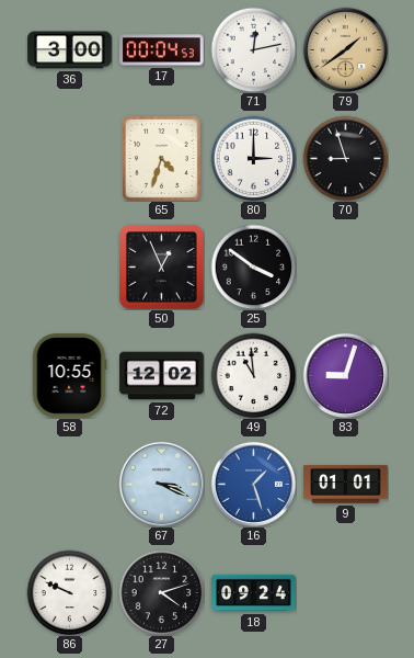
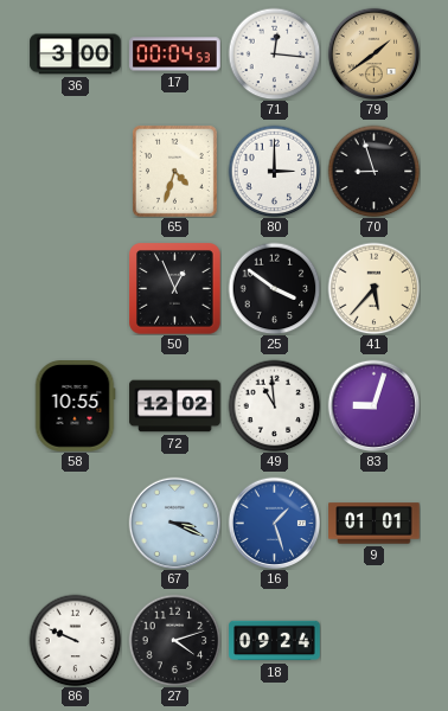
71: 12:13 -> 12:16
41: none -> 5:37
